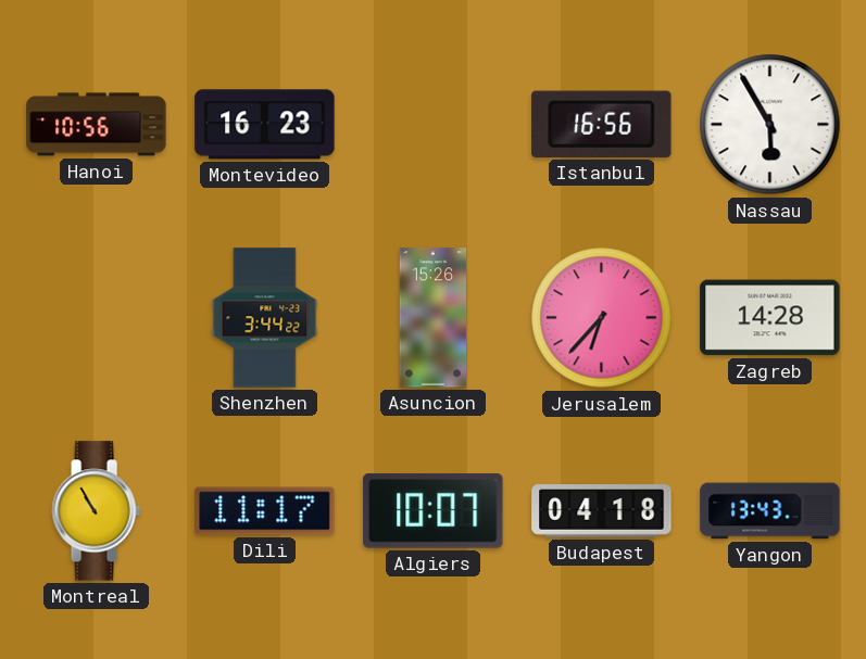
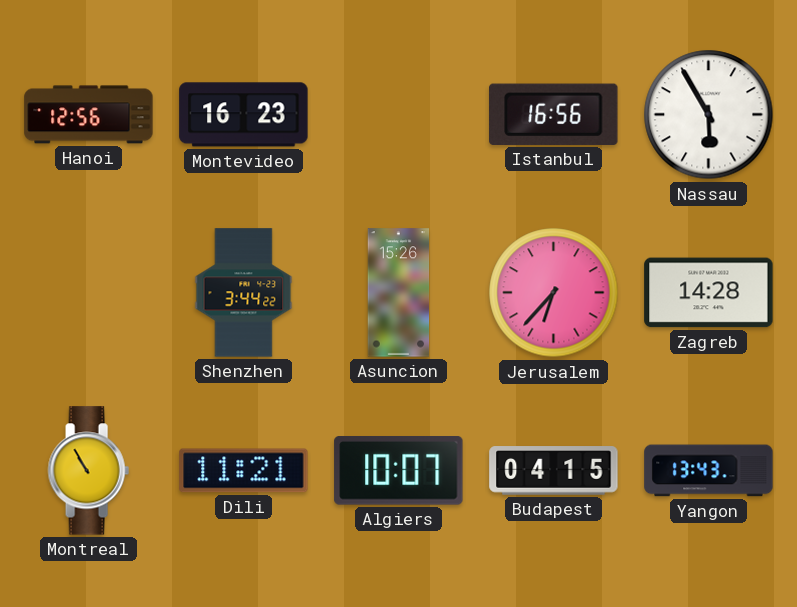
Hanoi: 10:56 -> 12:56
Dili: 11:17 -> 11:21
Budapest: 04:18 -> 04:15
